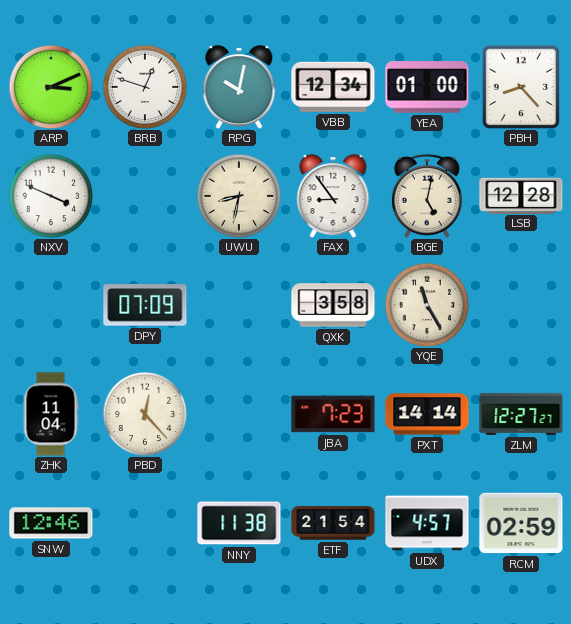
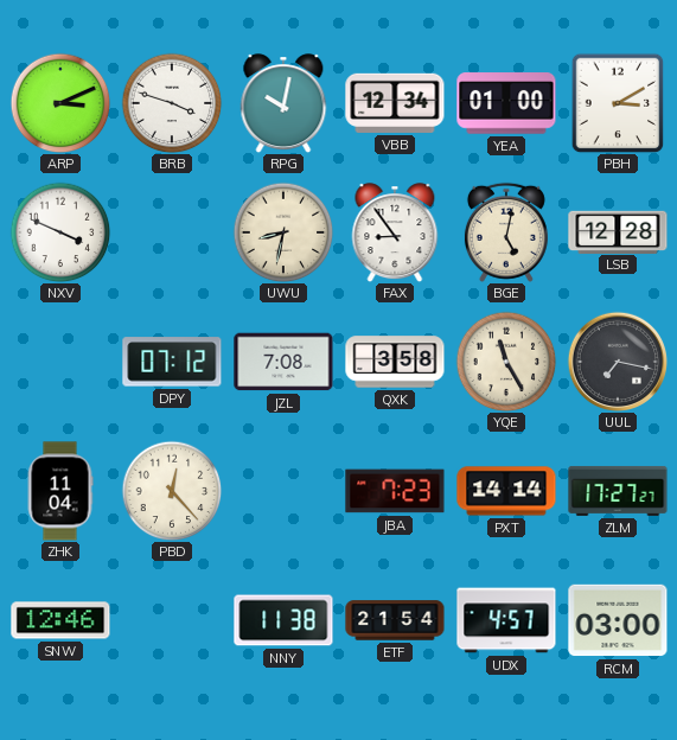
BRB: 12:48 -> 3:48
PBH: 8:23 -> 3:10
DPY: 07:09 -> 07:12
JZL: none -> 7:08
UUL: none -> 7:17
ZLM: 12:27 -> 17:27
RCM: 02:59 -> 03:00
